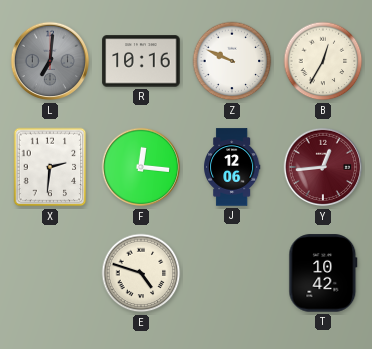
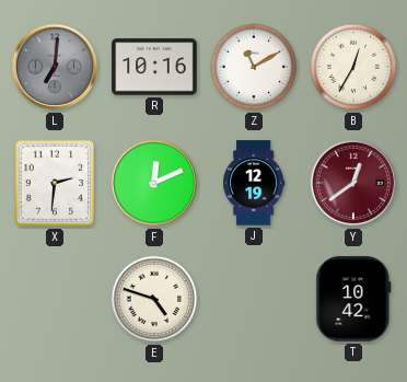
Z: 9:49 -> 11:10
F: 12:16 -> 12:11
J: 12:06 -> 12:19
Y: 12:44 -> 12:39
